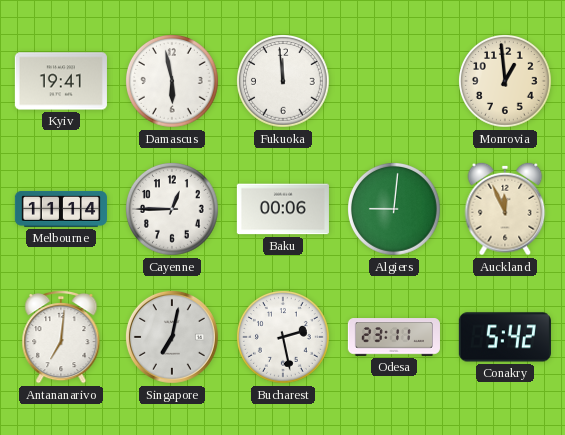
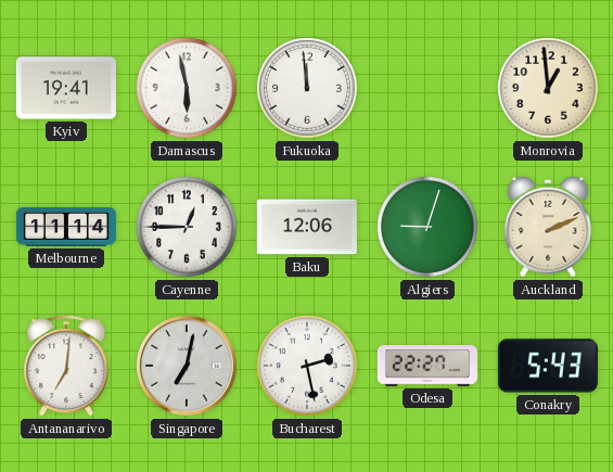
Baku: 00:06 -> 12:06
Algiers: 9:01 -> 9:03
Auckland: 11:56 -> 2:11
Odesa: 23:11 -> 22:27
Conakry: 5:42 -> 5:43
